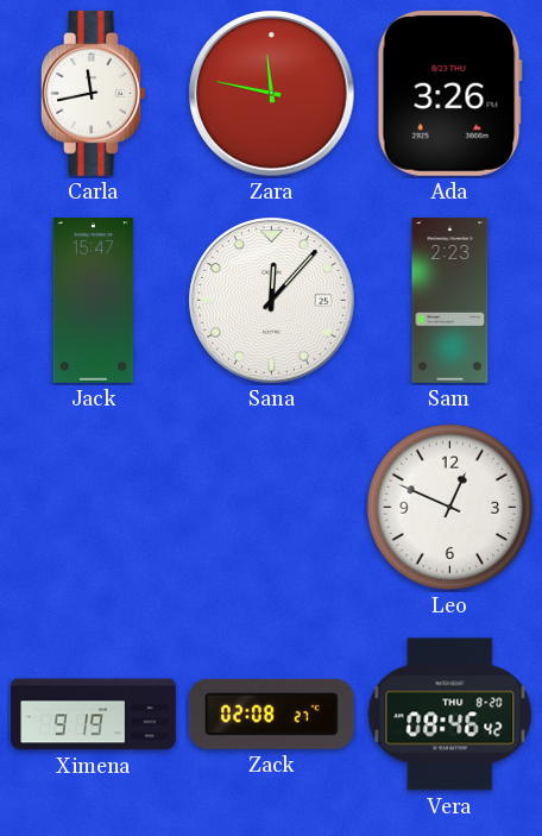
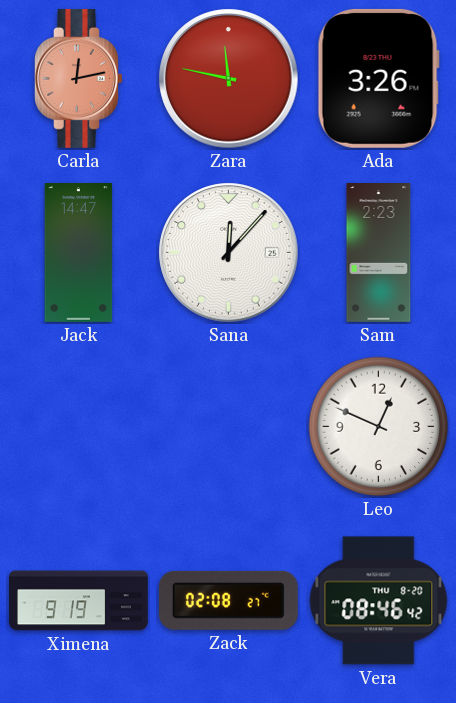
Carla: 11:43 -> 12:13
Carla dial: white -> salmon
Jack: 15:47 -> 14:47
